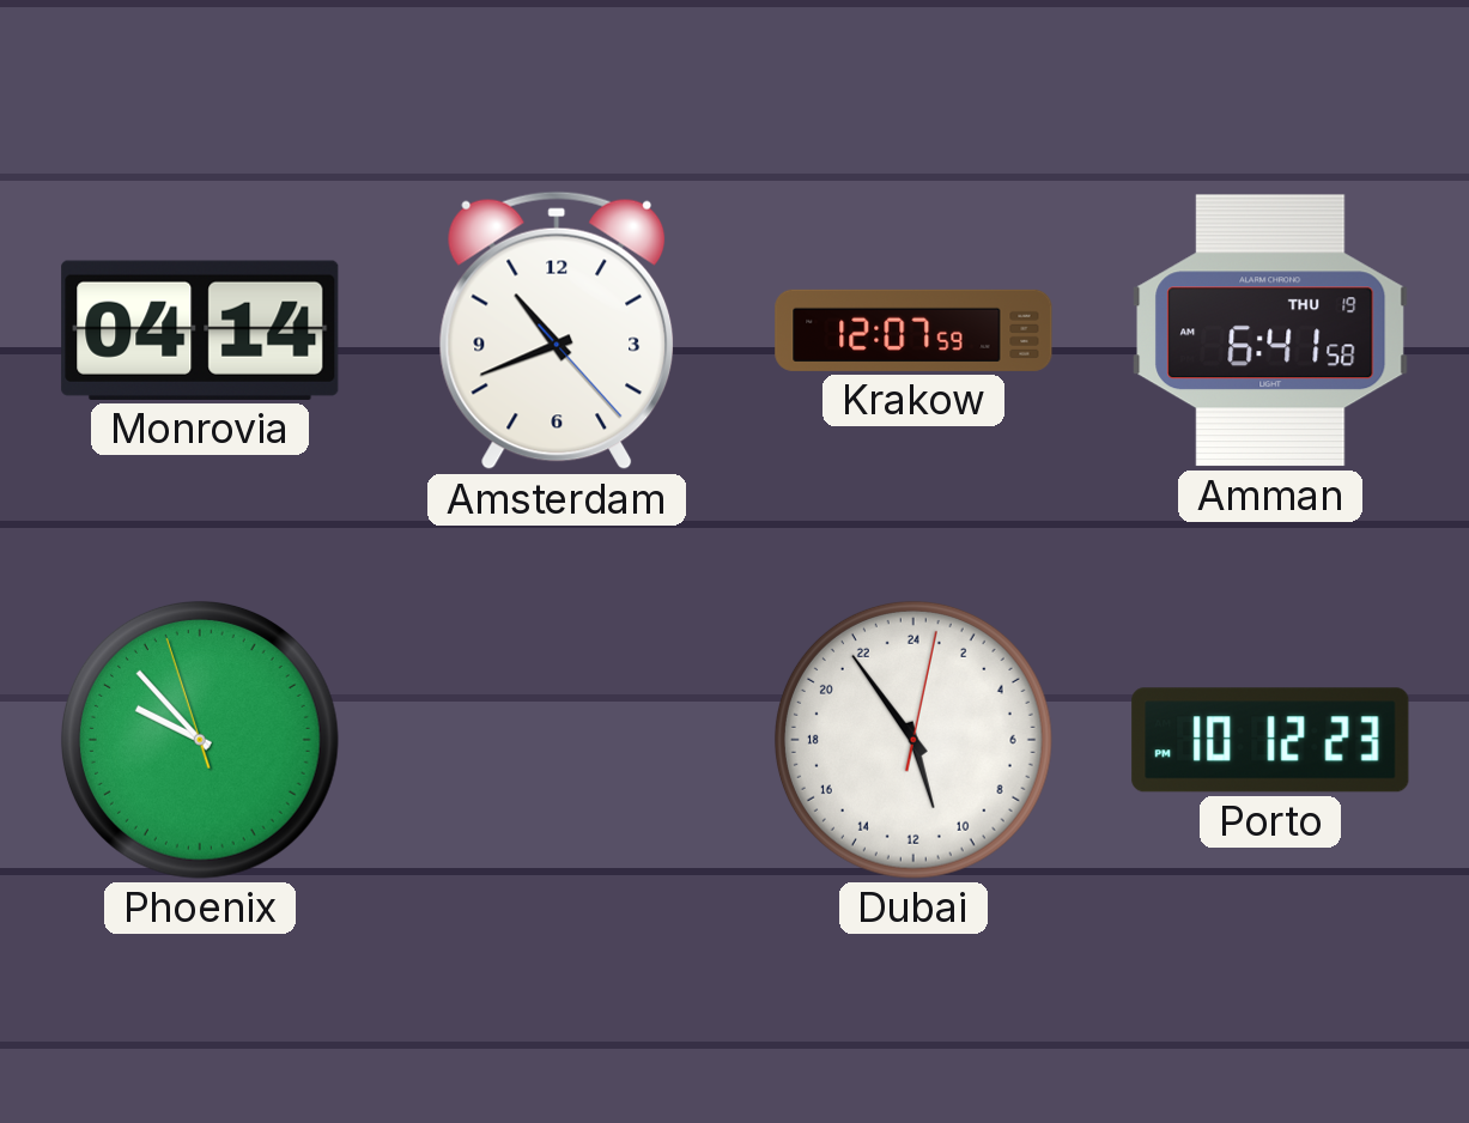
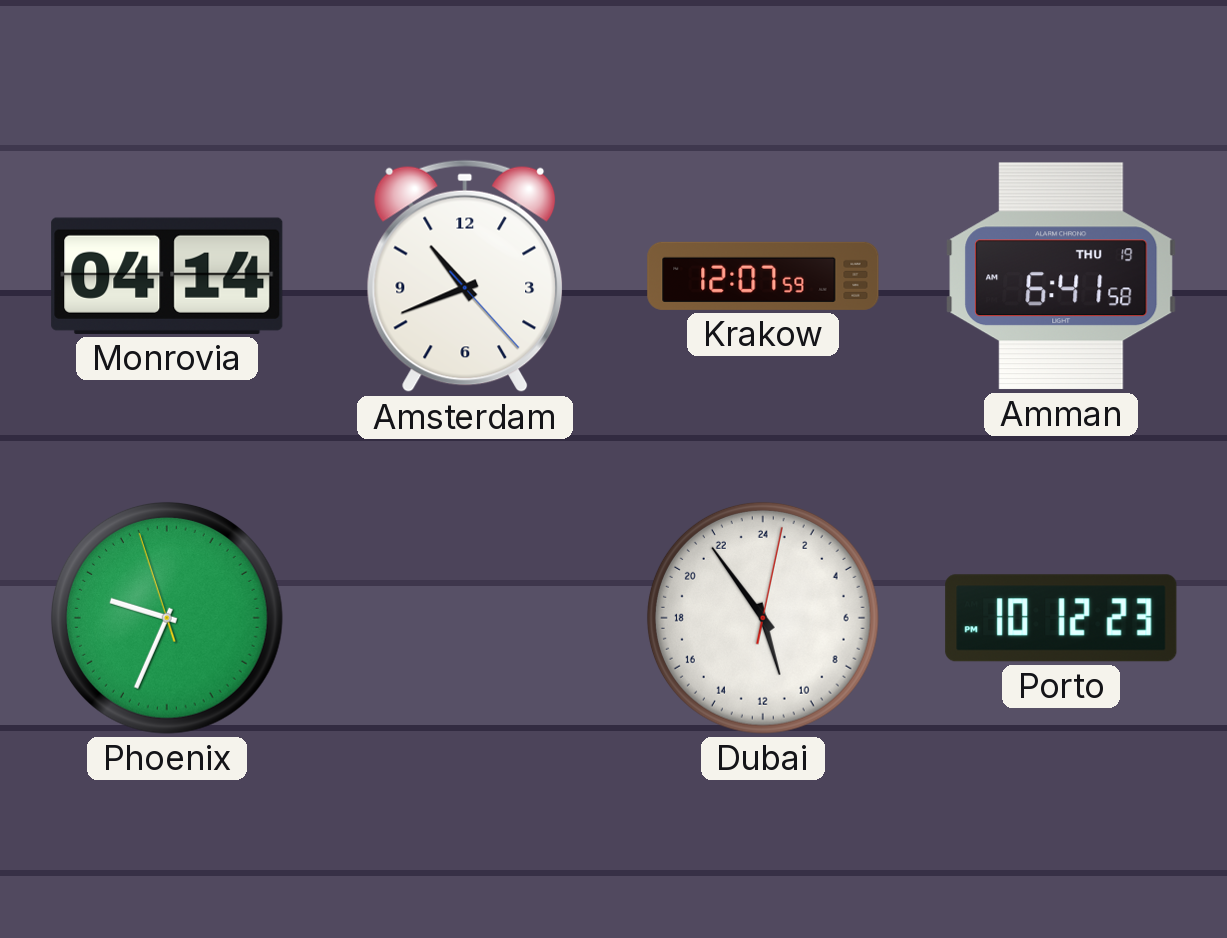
Phoenix: 9:52 -> 9:33
